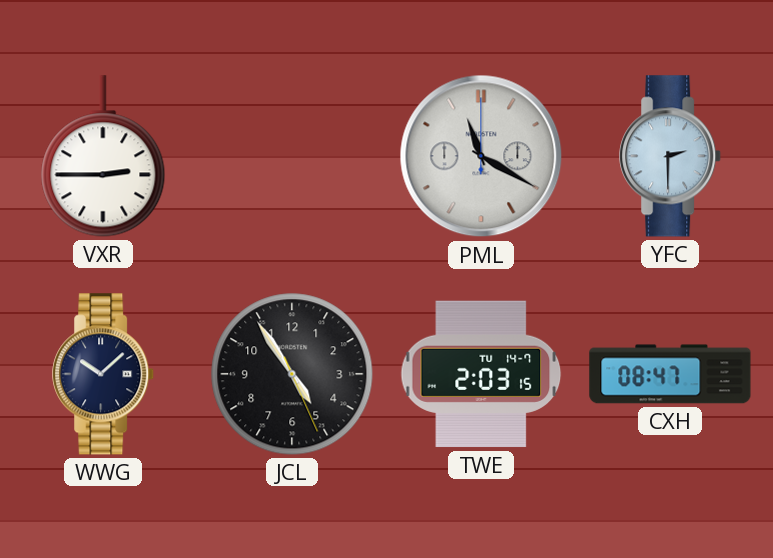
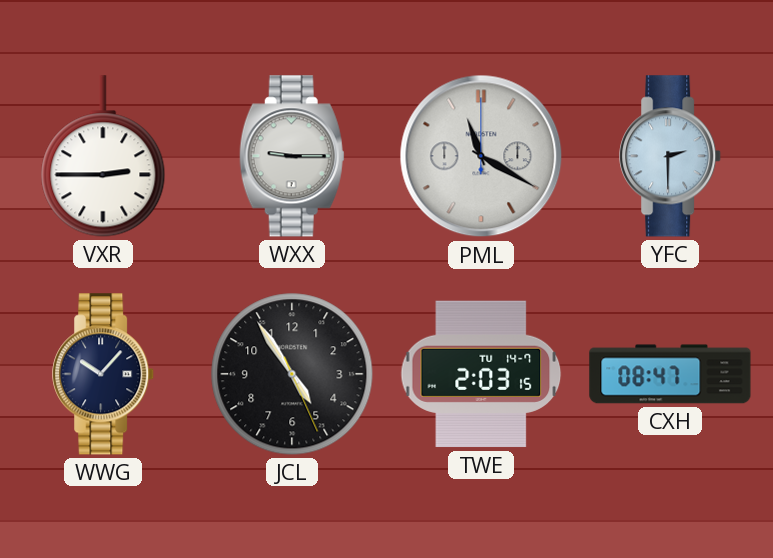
WXX: none -> 9:15
WWG: 10:08 -> 10:07
